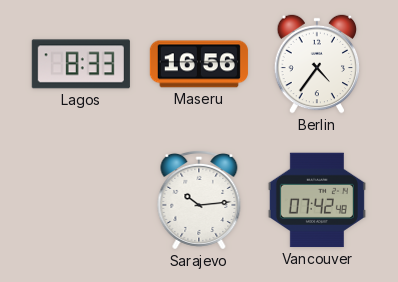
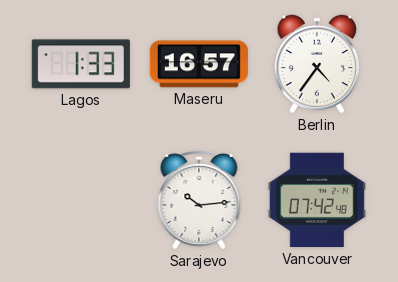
Lagos: 8:33 -> 1:33
Maseru: 16:56 -> 16:57
